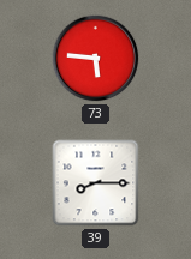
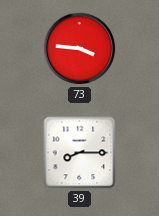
73: 5:46 -> 3:46
